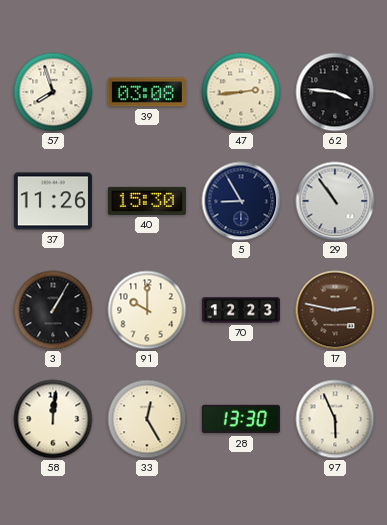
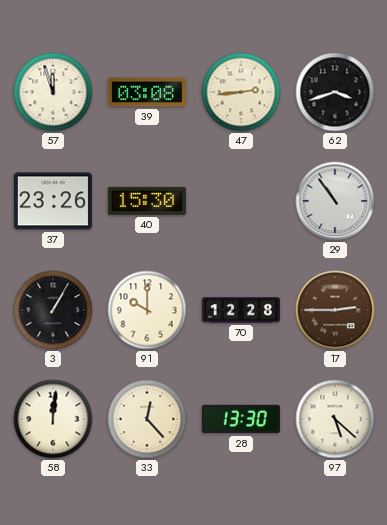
57: 7:57 -> 11:57
62: 3:46 -> 3:42
37: 11:26 -> 23:26
5: 8:55 -> none
70: 12:23 -> 12:28
17: 2:47 -> 2:45
33: 12:25 -> 12:23
97: 5:56 -> 5:22
